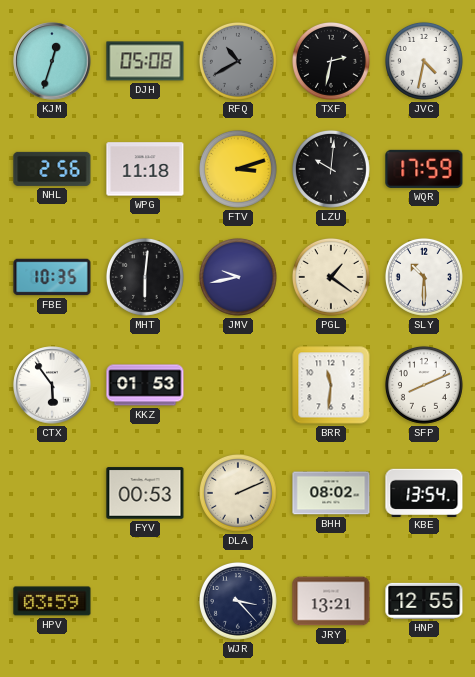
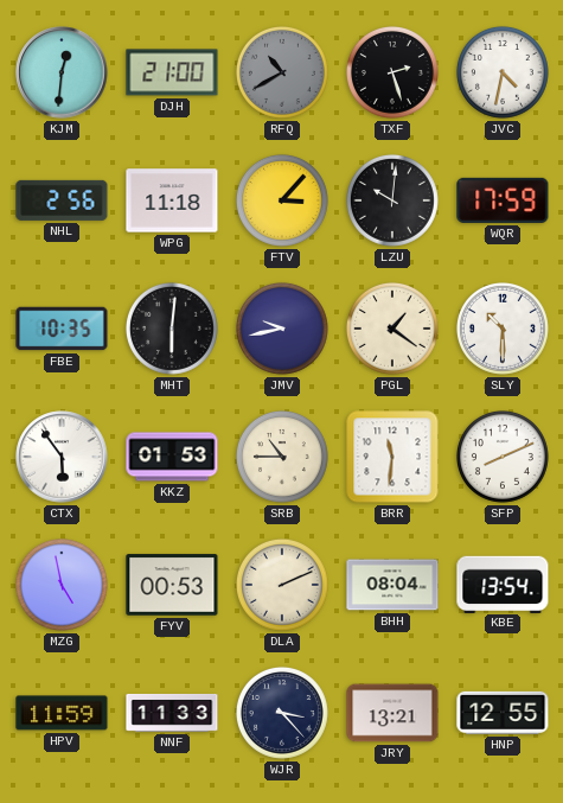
KJM: 12:33 -> 12:31
DJH: 05:08 -> 21:00
TXF: 2:32 -> 2:27
FTV: 3:12 -> 3:07
SRB: none -> 10:45
MZG: none -> 4:58
BHH: 08:02 -> 08:04
HPV: 03:59 -> 11:59
NNF: none -> 11:33
